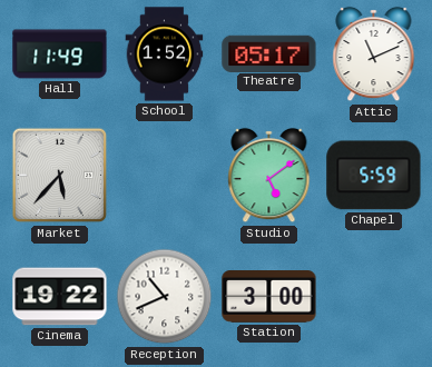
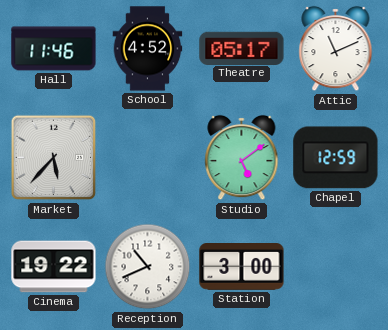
Hall: 11:49 -> 11:46
School: 1:52 -> 4:52
Chapel: 5:59 -> 12:59
